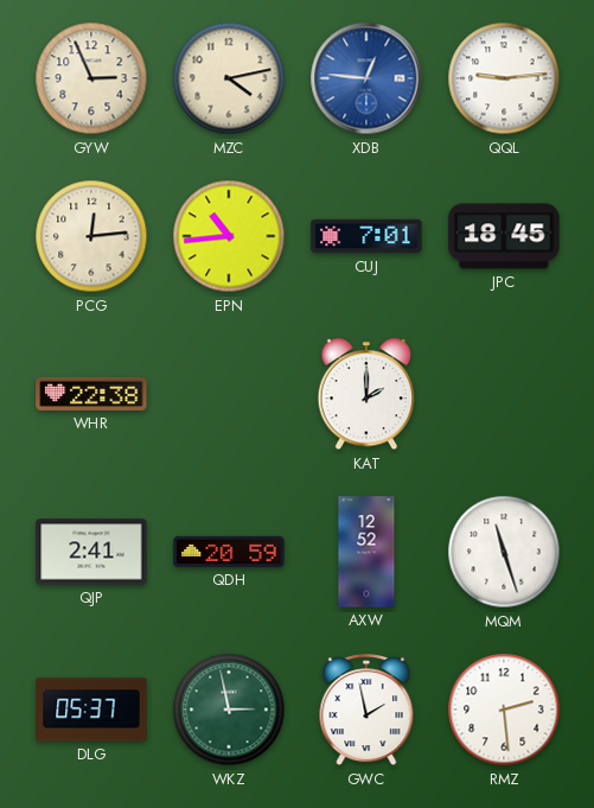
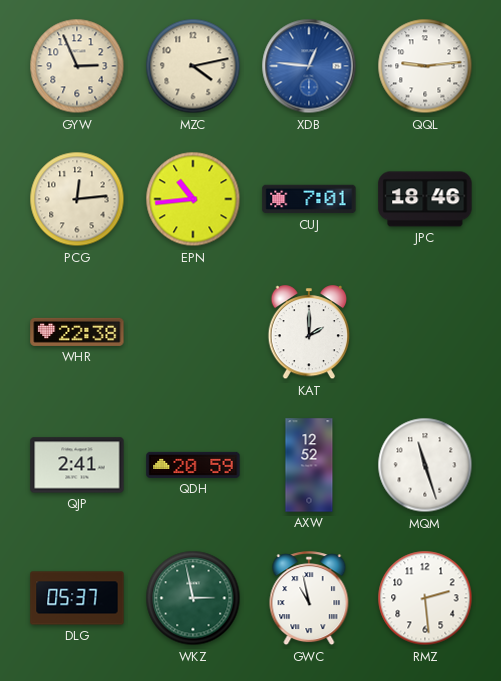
JPC: 18:45 -> 18:46
GWC: 1:58 -> 10:58
